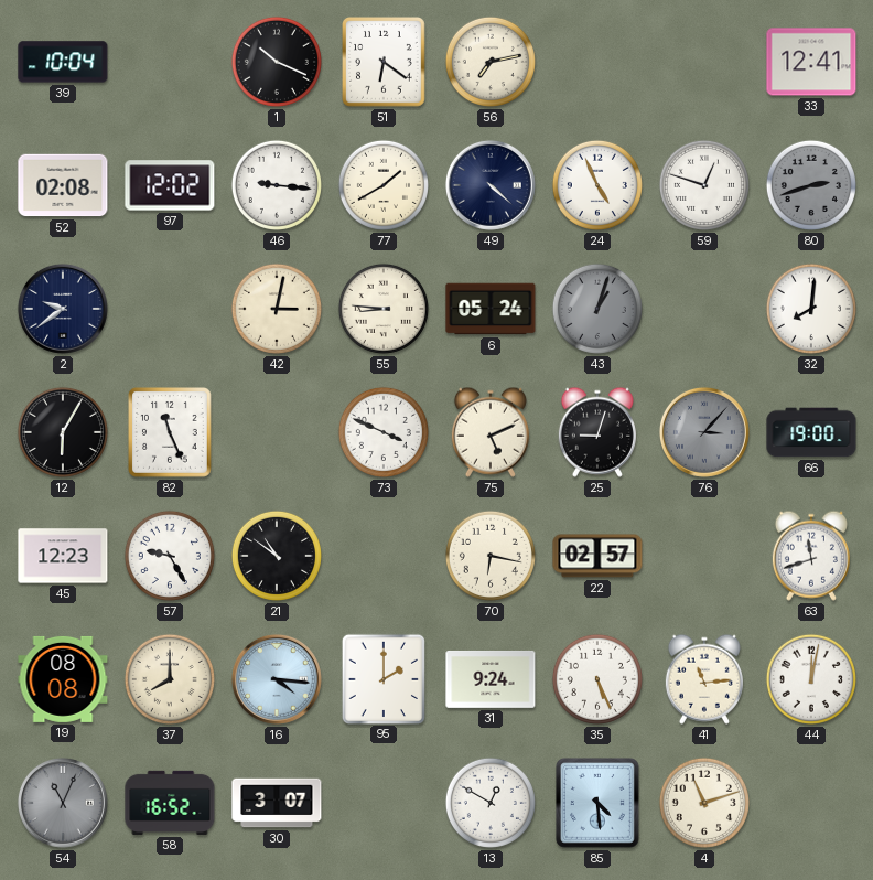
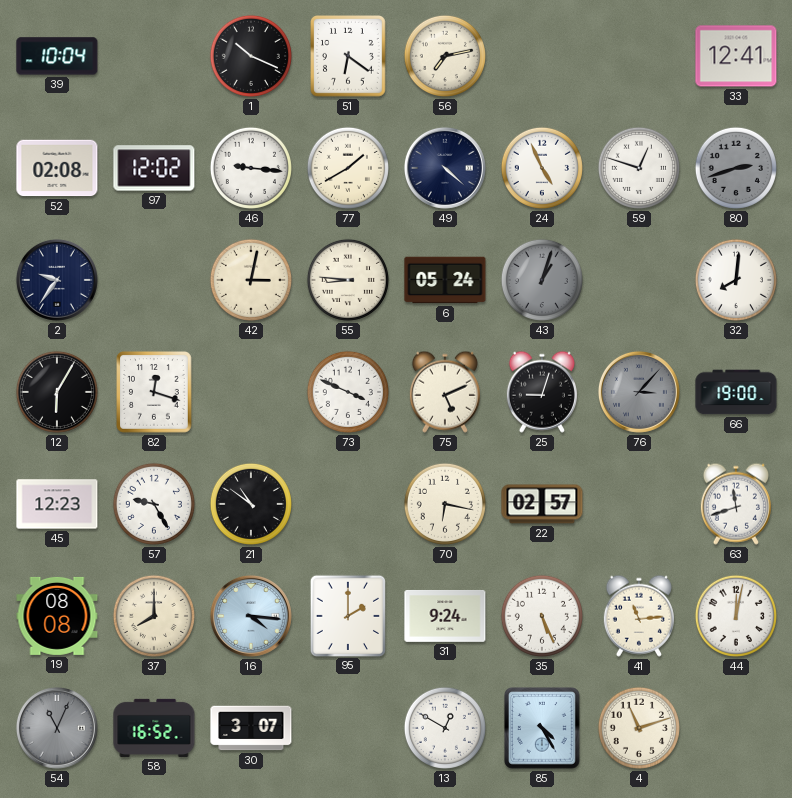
2: 9:39 -> 9:36
82: 11:26 -> 12:18
85: 4:29 -> 4:25
